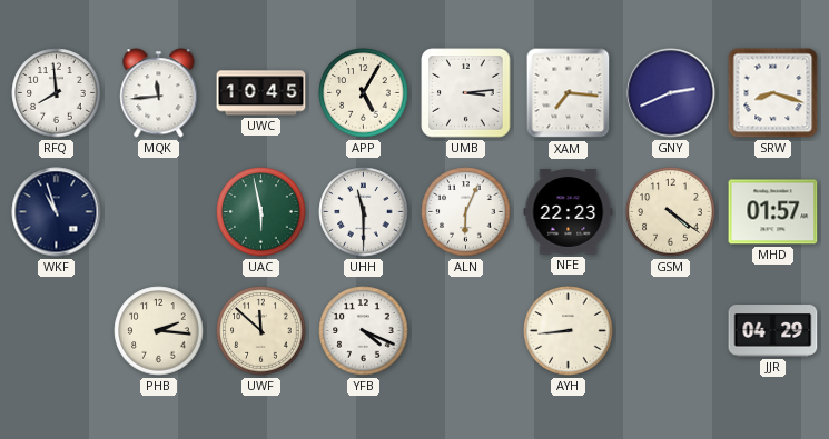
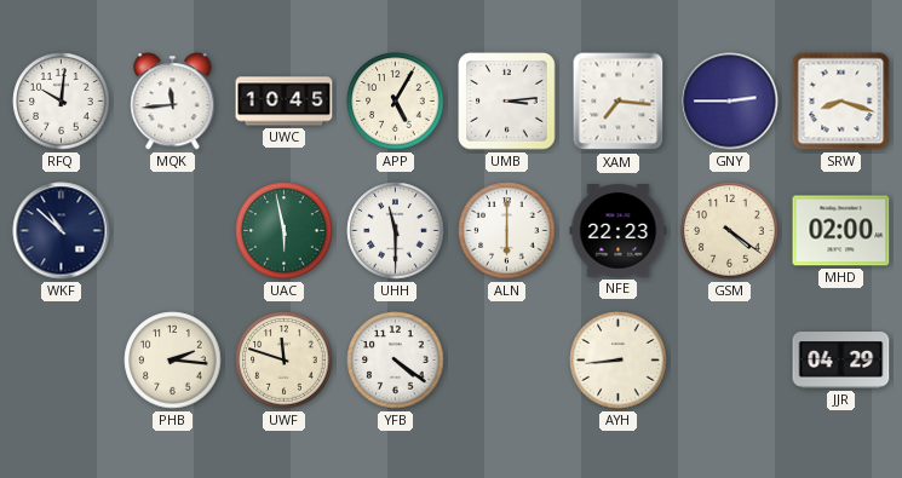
RFQ: 7:59 -> 10:01
GNY: 2:41 -> 2:45
WKF: 10:57 -> 10:52
ALN: 6:04 -> 6:00
MHD: 01:57 -> 02:00
UWF: 11:52 -> 11:48
YFB: 4:19 -> 4:21
